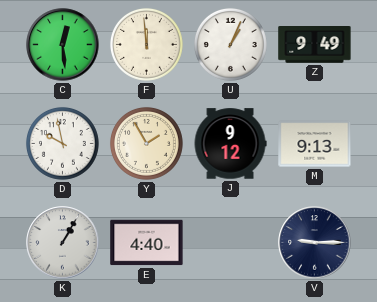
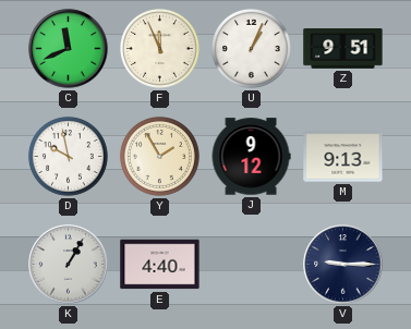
C: 12:29 -> 11:41
F: 11:59 -> 11:56
Z: 9:49 -> 9:51
